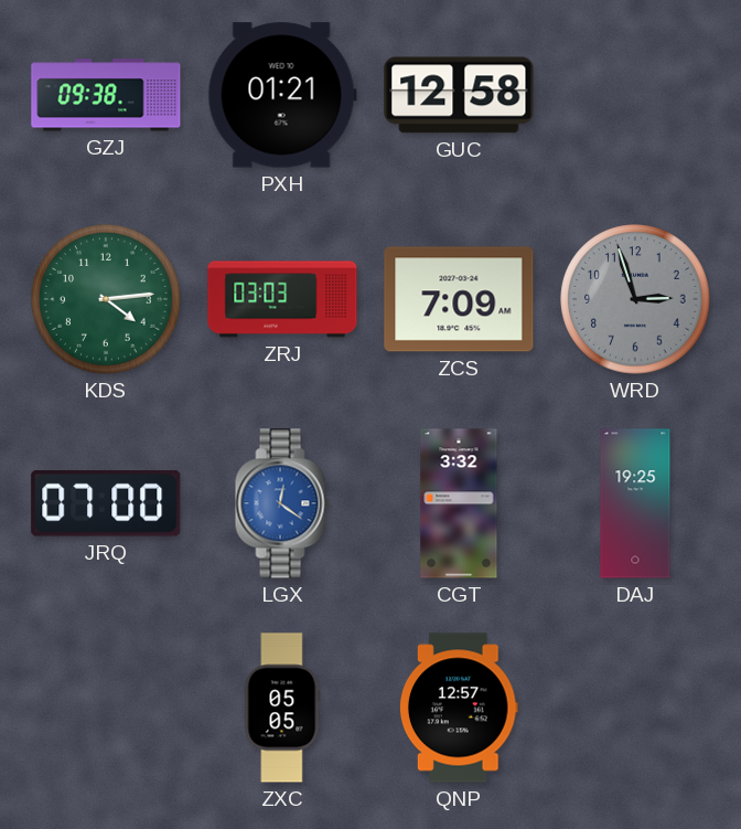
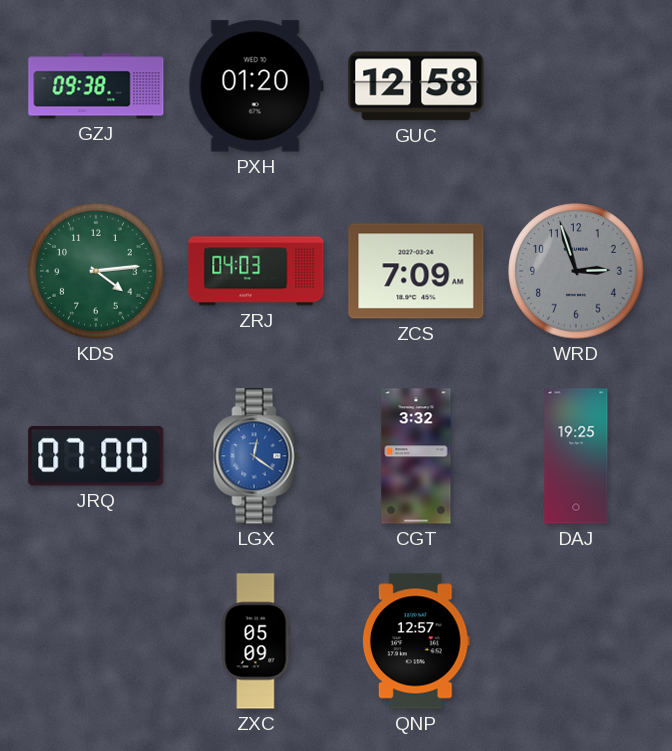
PXH: 01:21 -> 01:20
ZRJ: 03:03 -> 04:03
ZXC: 05:05 -> 05:09
